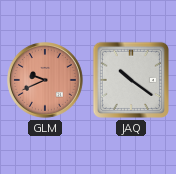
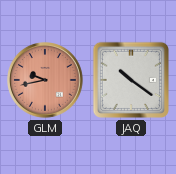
GLM: 9:41 -> 9:43
